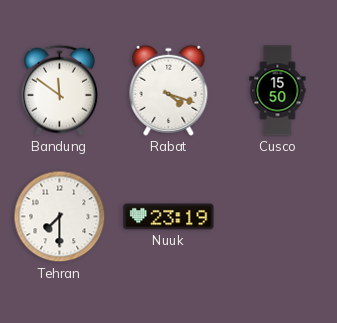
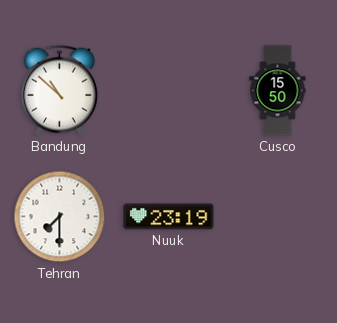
Bandung: 11:51 -> 10:52
Rabat: 4:18 -> none
